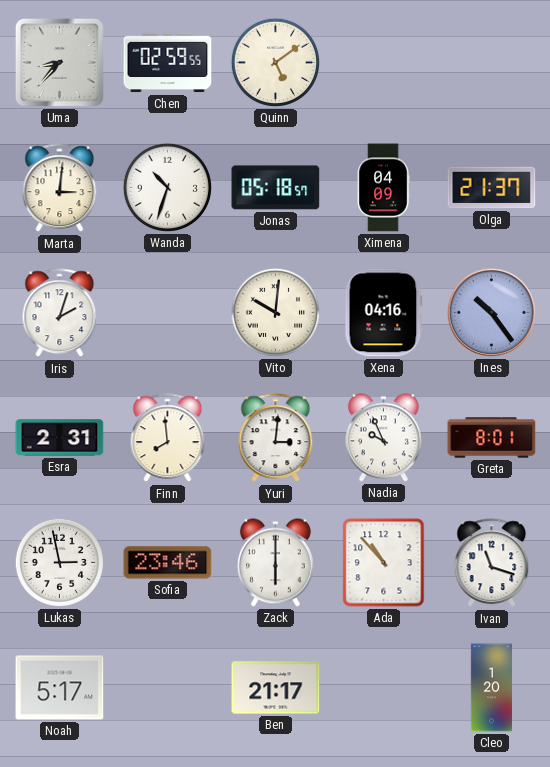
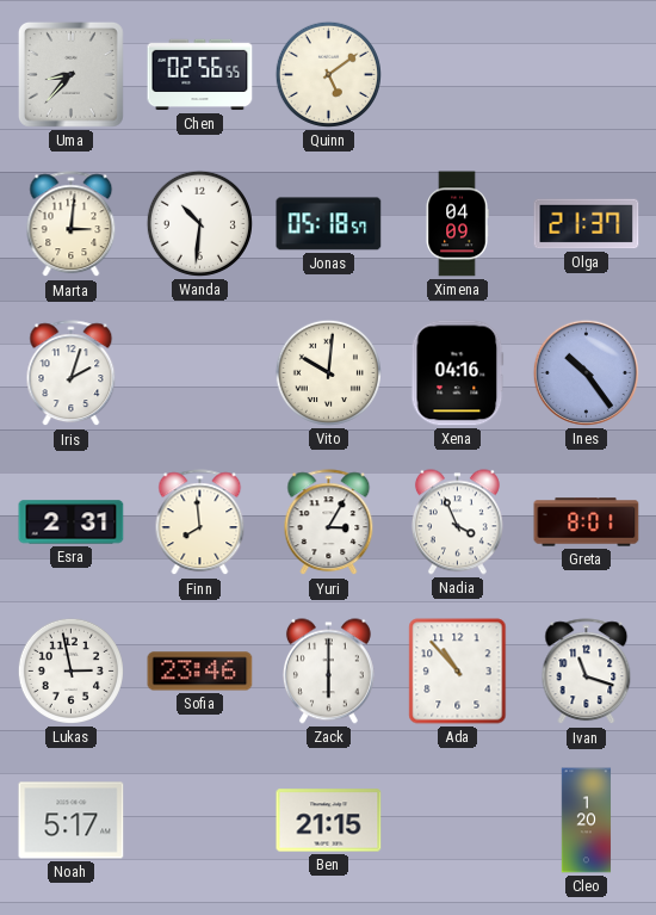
Chen: 02:59 -> 02:56
Wanda: 10:33 -> 10:31
Yuri: 3:01 -> 3:05
Nadia: 9:56 -> 3:56
Ben: 21:17 -> 21:15
